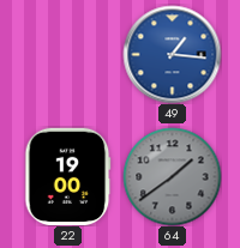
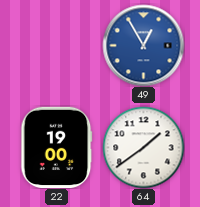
49: 1:16 -> 12:55
64 dial: grey -> white
